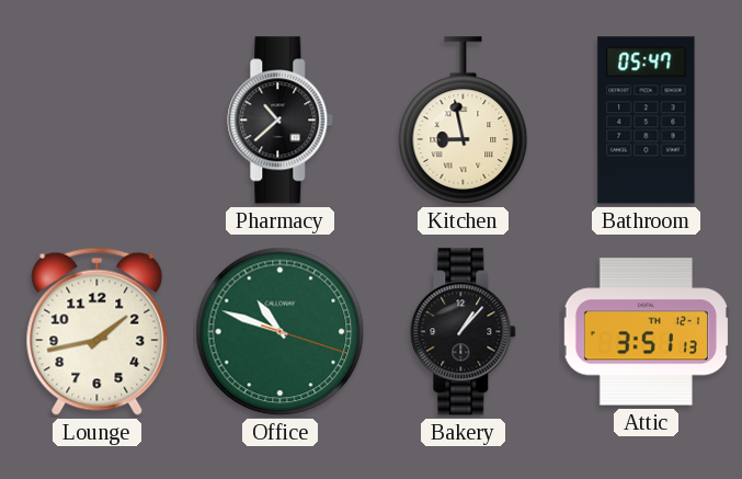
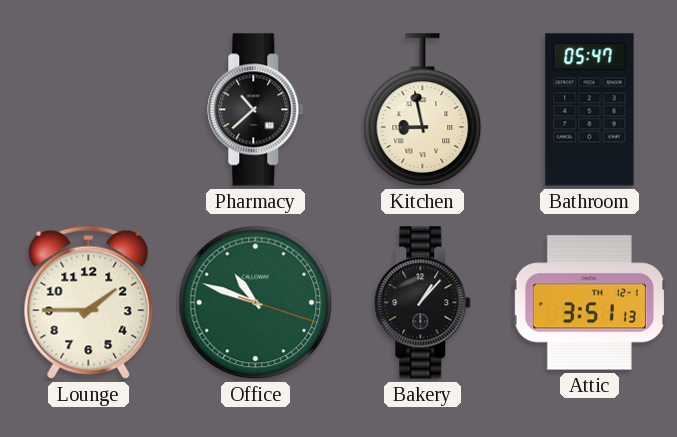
Lounge: 1:43 -> 1:45
